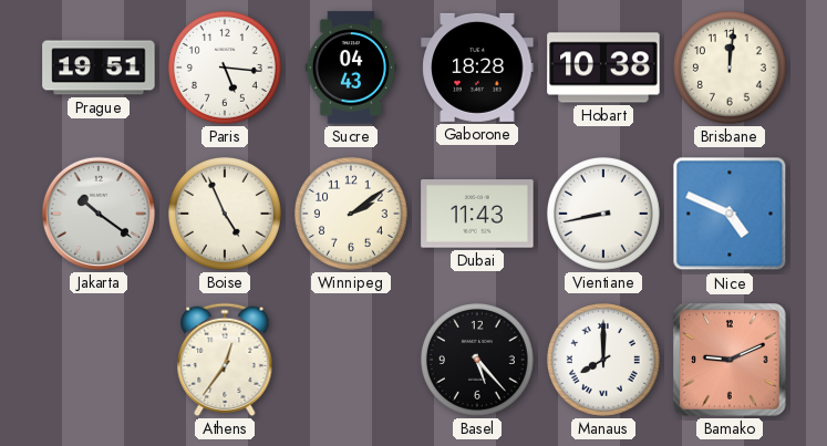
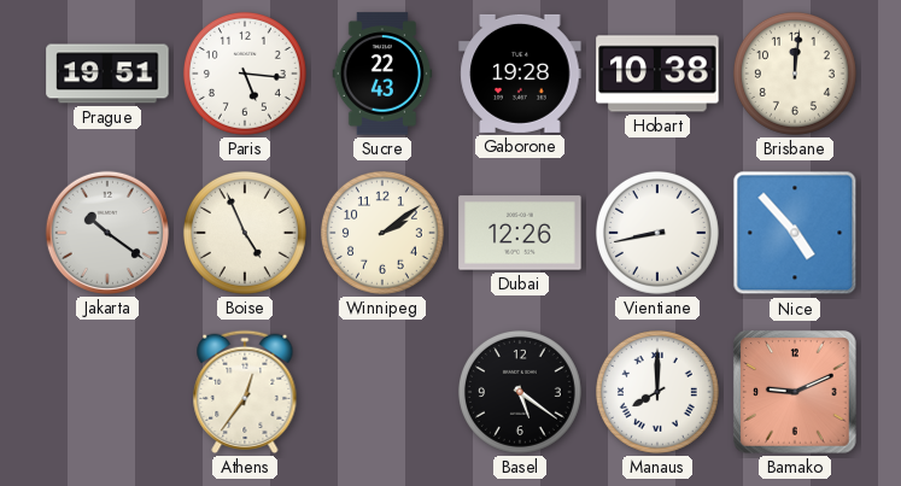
Sucre: 04:43 -> 22:43
Gaborone: 18:28 -> 19:28
Dubai: 11:43 -> 12:26
Nice: 4:49 -> 4:53
Basel: 5:23 -> 5:21
